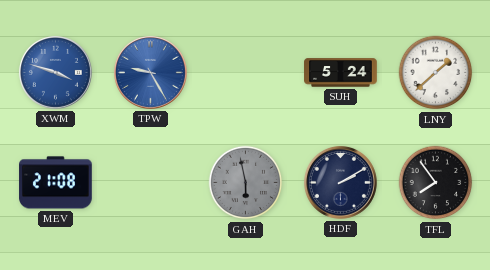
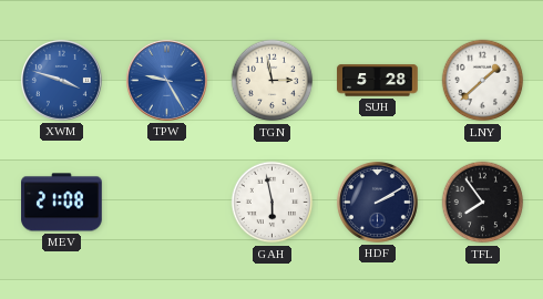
TGN: none -> 2:58
SUH: 5:24 -> 5:28
GAH dial: grey -> white
